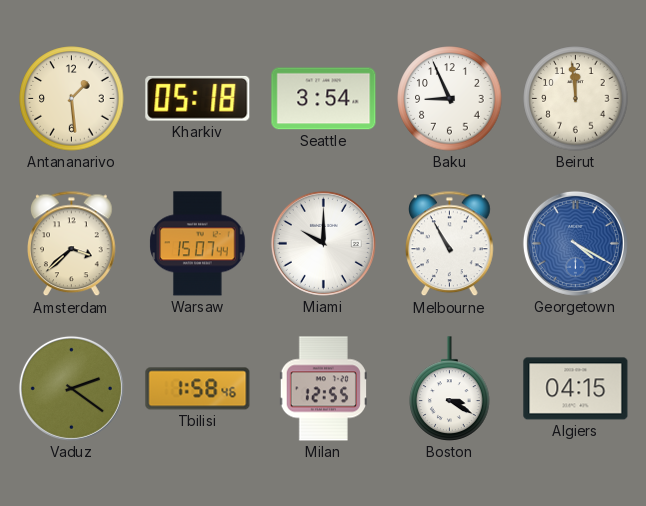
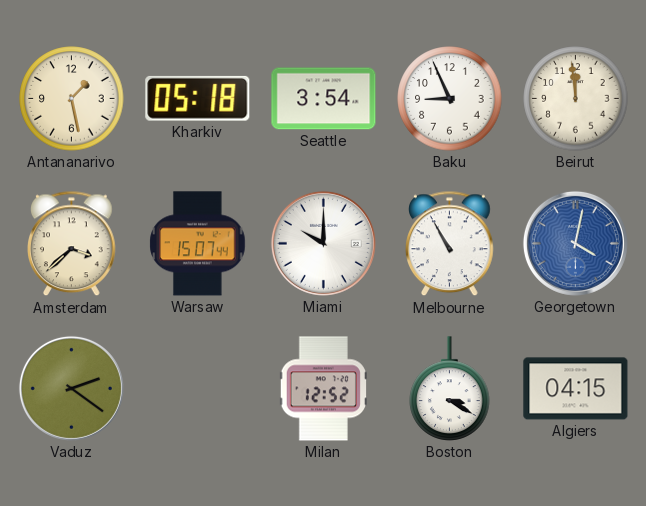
Antananarivo: 1:29 -> 1:28
Georgetown: 4:20 -> 4:02
Tbilisi: 1:58 -> none
Milan: 12:55 -> 12:52
